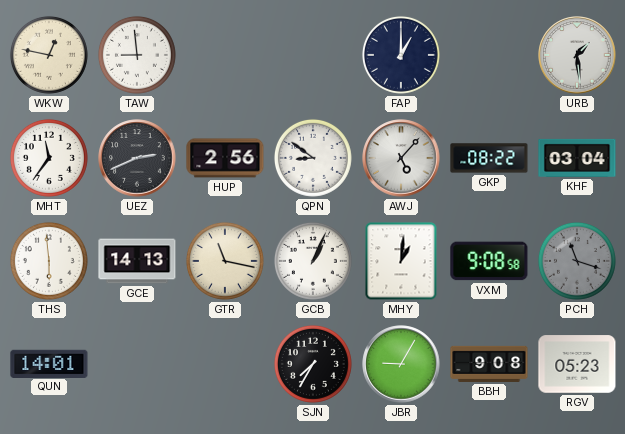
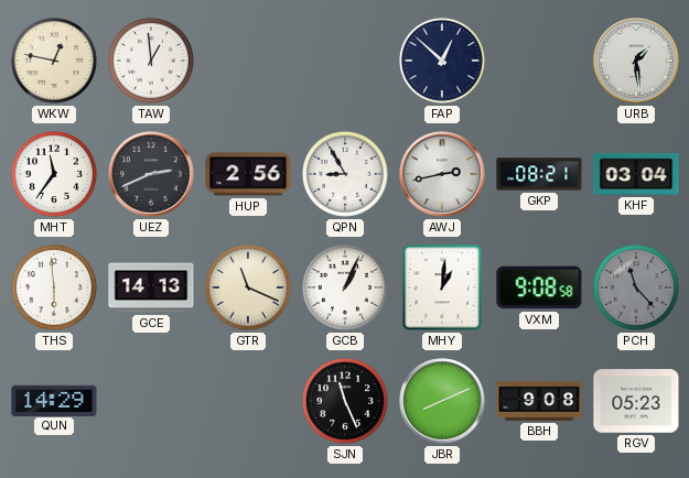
TAW: 8:59 -> 12:59
FAP: 1:00 -> 12:52
QPN: 8:51 -> 8:55
AWJ: 5:07 -> 2:43
GKP: 08:22 -> 08:21
GTR: 11:17 -> 11:19
PCH: 11:18 -> 11:23
QUN: 14:01 -> 14:29
SJN: 7:35 -> 11:26
JBR: 9:05 -> 8:11
